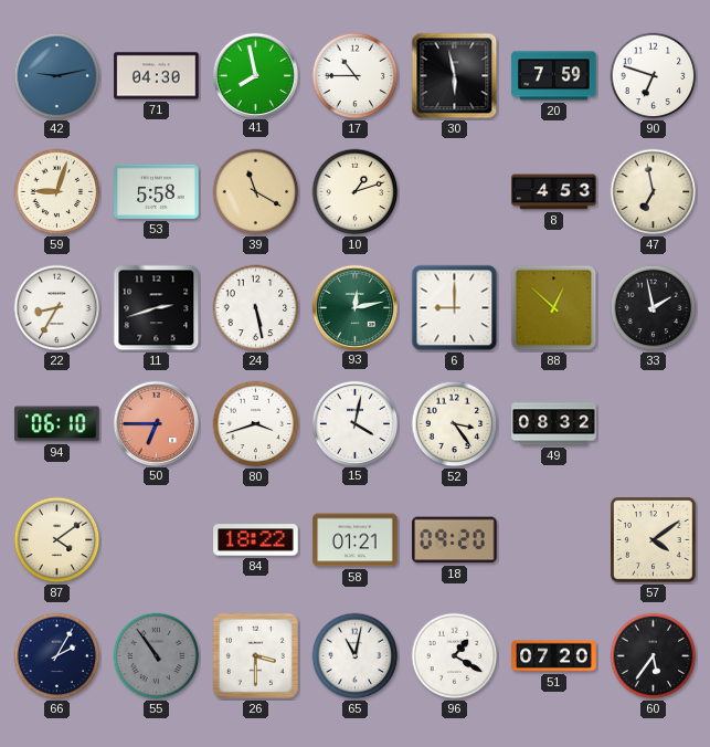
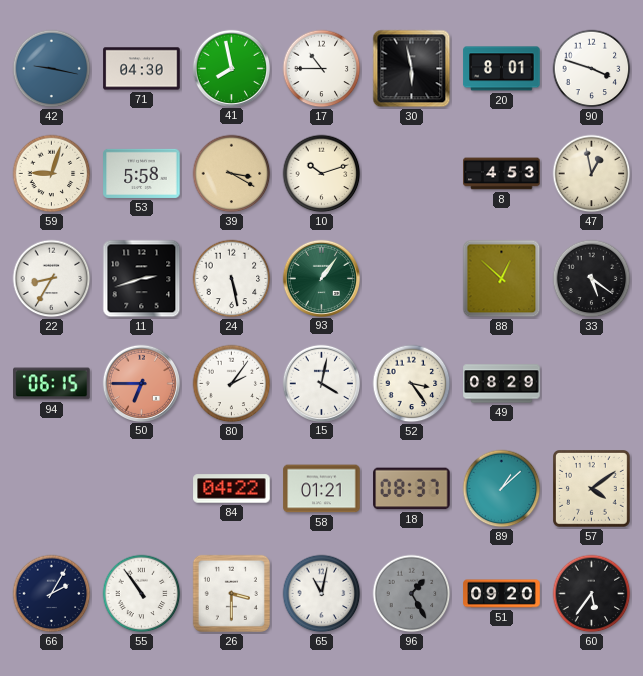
42: 9:13 -> 9:17
20: 7:59 -> 8:01
90: 6:48 -> 3:48
39: 11:20 -> 3:20
10: 1:12 -> 10:12
47: 6:58 -> 12:58
93: 12:13 -> 1:06
6: 9:00 -> none
33: 1:58 -> 5:21
94: 06:10 -> 06:15
80: 3:42 -> 2:06
49: 08:32 -> 08:29
87: 4:09 -> none
84: 18:22 -> 04:22
18: 09:20 -> 08:37
89: none -> 1:08
55 dial: grey -> white
96: 1:20 -> 1:25
96 dial: white -> grey
51: 07:20 -> 09:20
